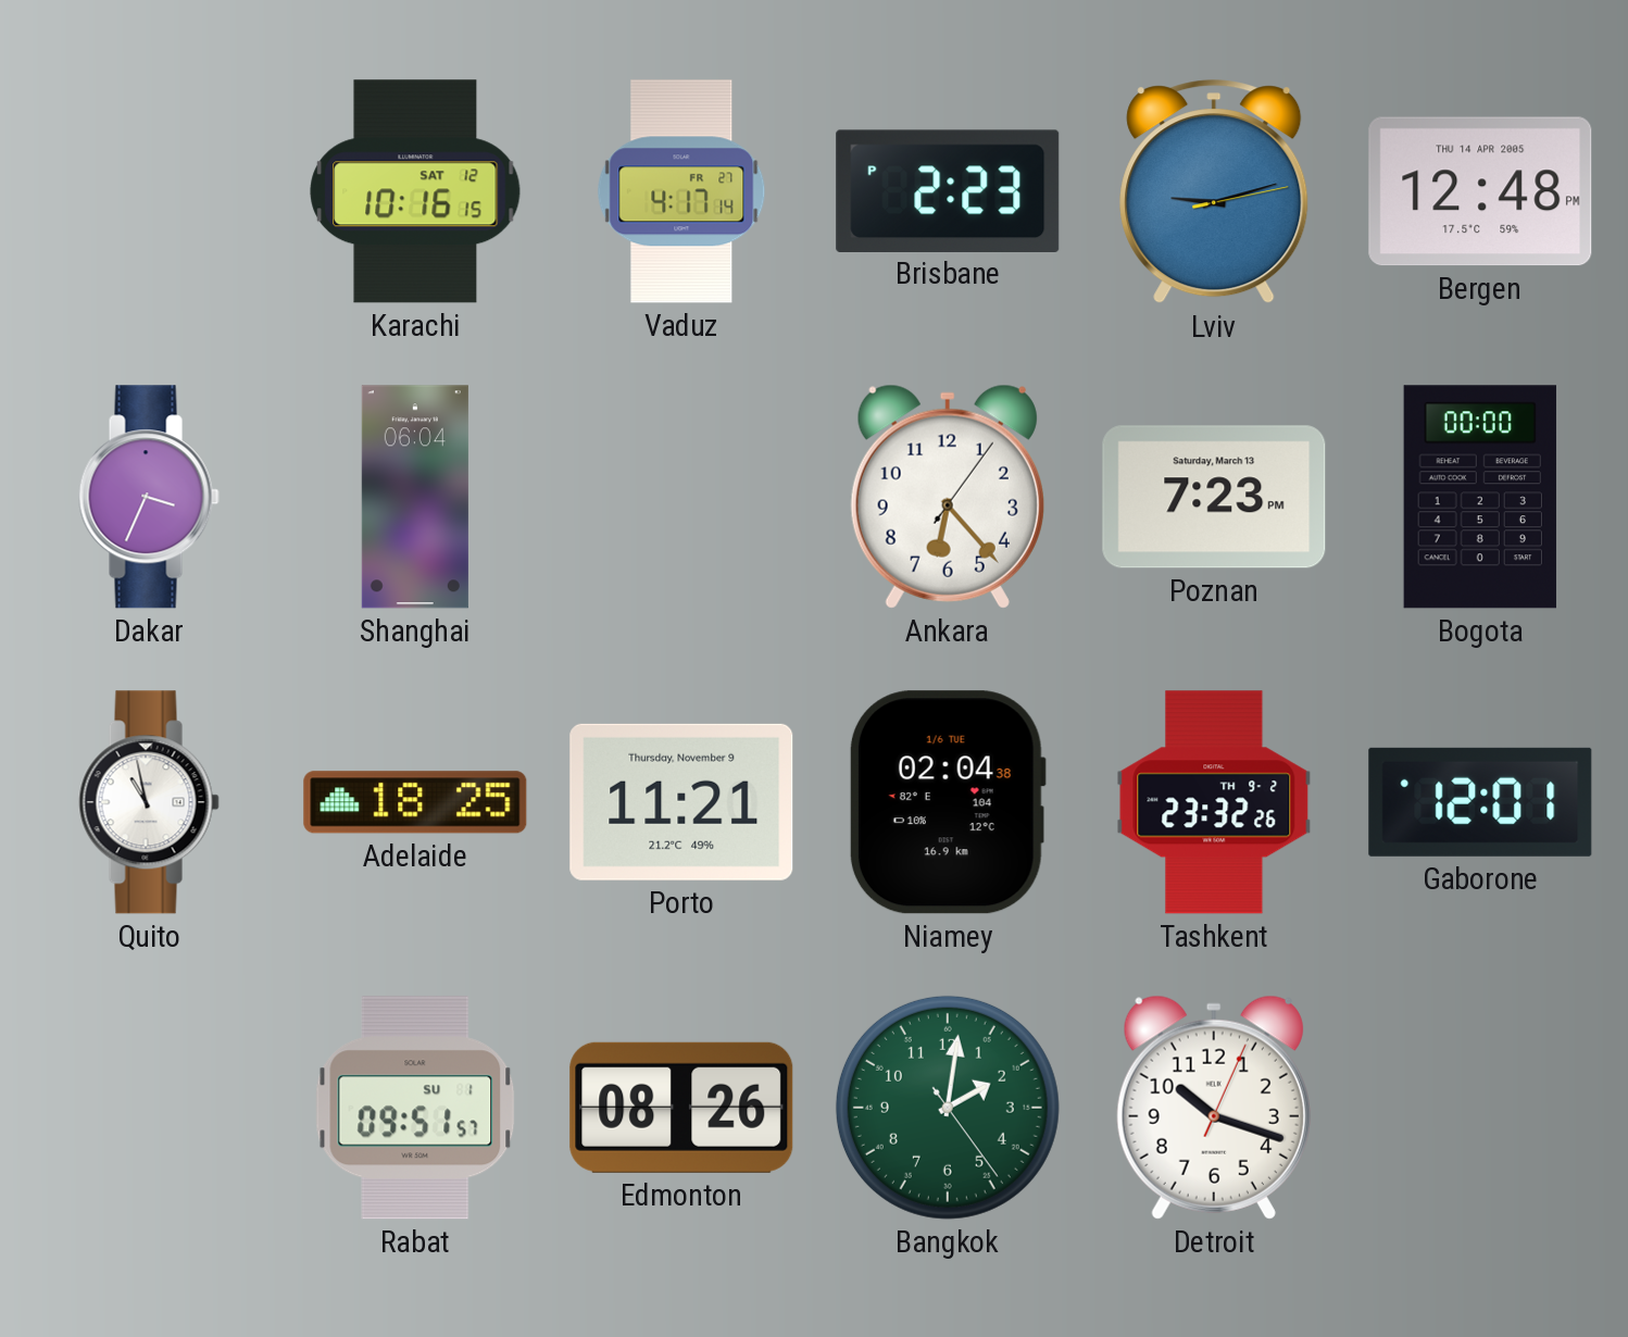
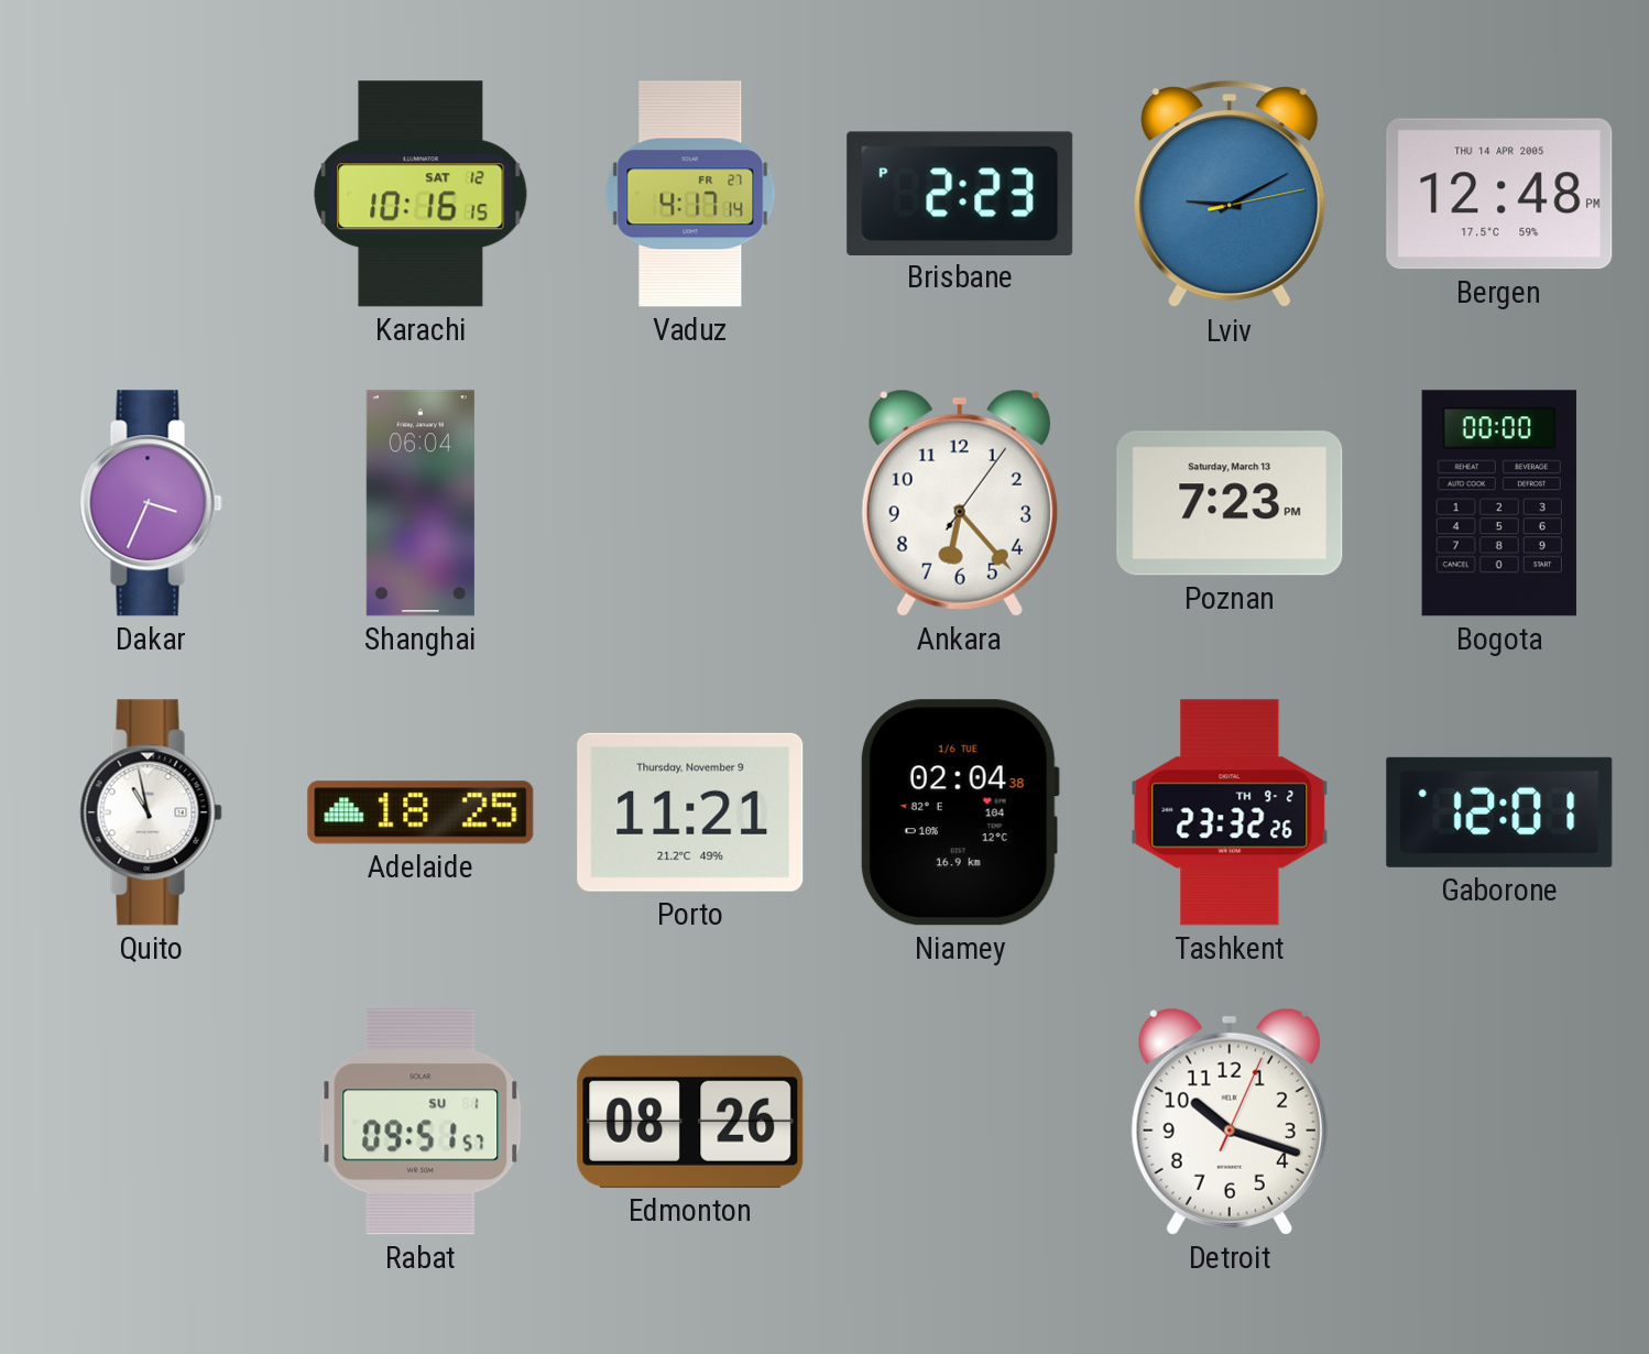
Lviv: 9:12 -> 9:10
Bangkok: 2:01 -> none
